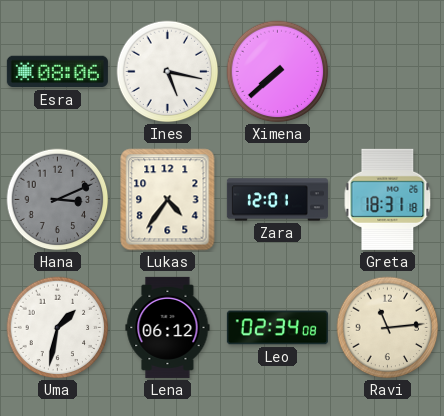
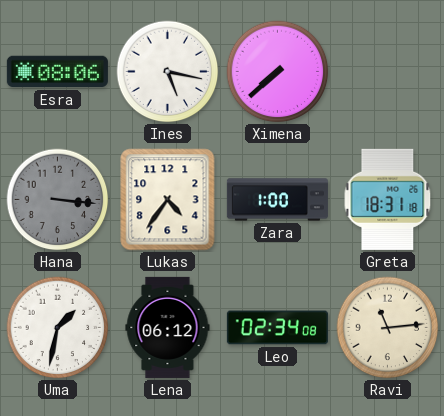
Hana: 3:11 -> 3:16
Zara: 12:01 -> 1:00
